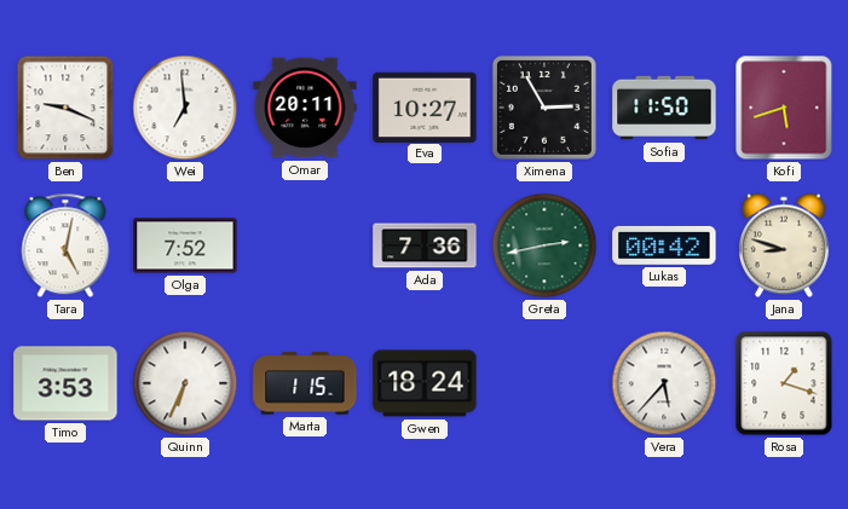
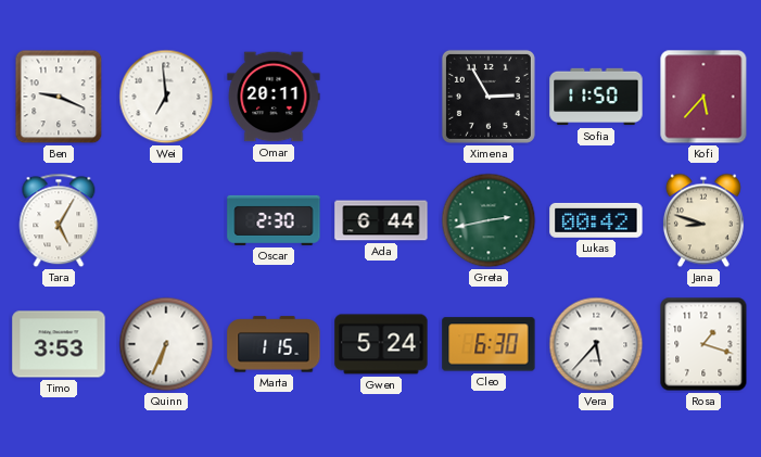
Eva: 10:27 -> none
Kofi: 5:42 -> 5:37
Tara: 5:02 -> 5:05
Olga: 7:52 -> none
Oscar: none -> 2:30
Ada: 7:36 -> 6:44
Gwen: 18:24 -> 5:24
Cleo: none -> 6:30
